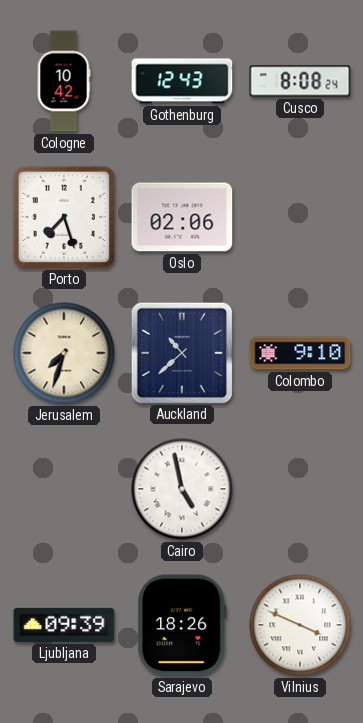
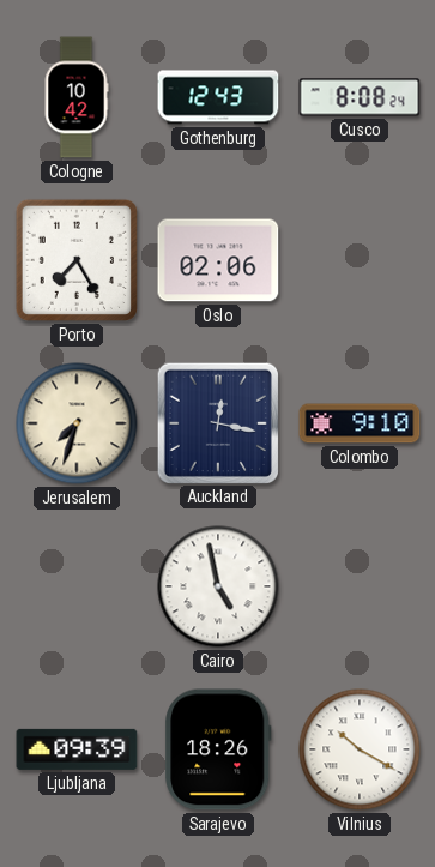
Porto: 7:27 -> 7:25
Auckland: 10:38 -> 12:17
Vilnius: 3:49 -> 10:20
